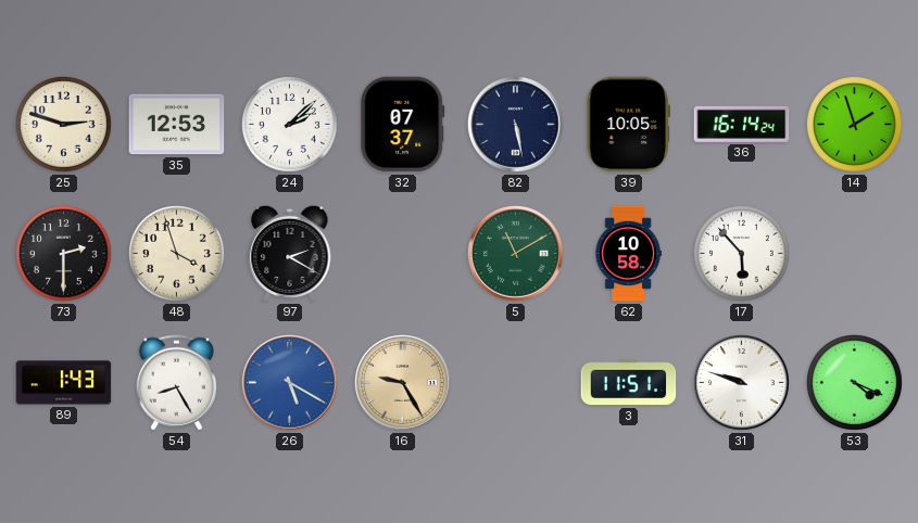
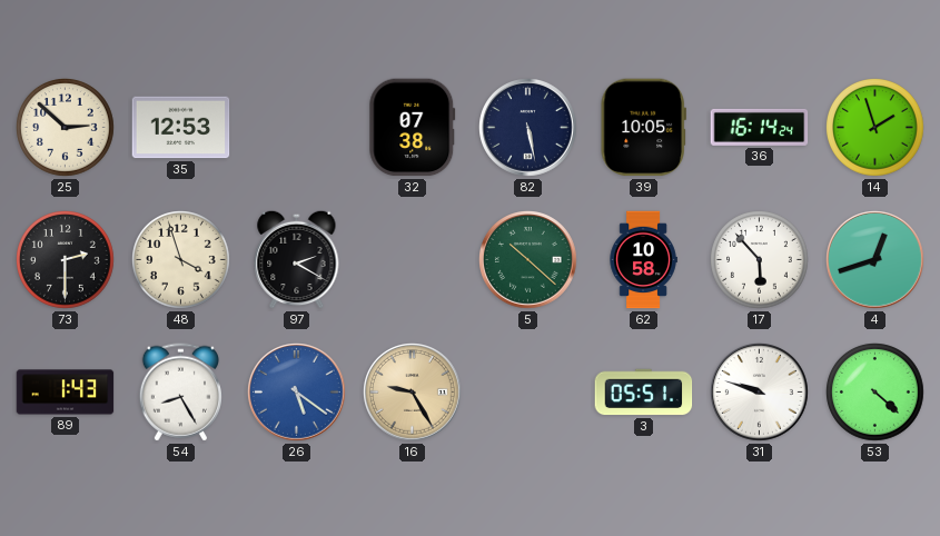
25: 2:48 -> 2:52
24: 2:08 -> none
32: 07:37 -> 07:38
5: 11:10 -> 10:22
4: none -> 12:42
26: 5:20 -> 5:21
3: 11:51 -> 05:51
53: 4:19 -> 4:22
